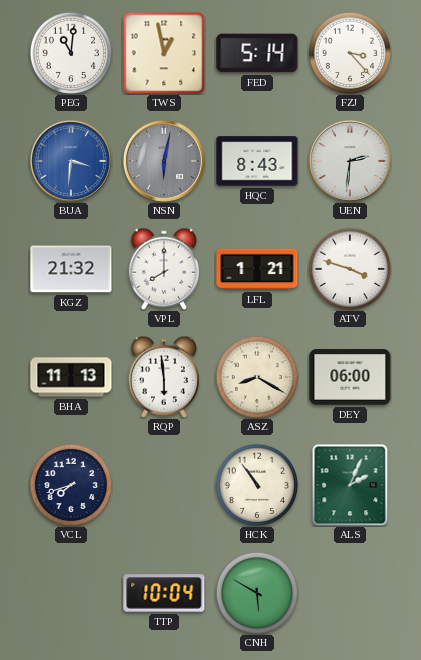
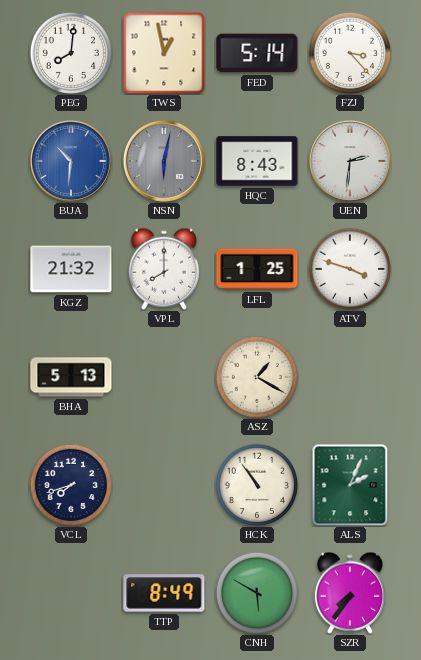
PEG: 11:01 -> 8:01
BUA: 3:31 -> 10:31
LFL: 1:21 -> 1:25
BHA: 11:13 -> 5:13
RQP: 5:59 -> none
ASZ: 8:20 -> 1:20
DEY: 06:00 -> none
TTP: 10:04 -> 8:49
SZR: none -> 7:36
